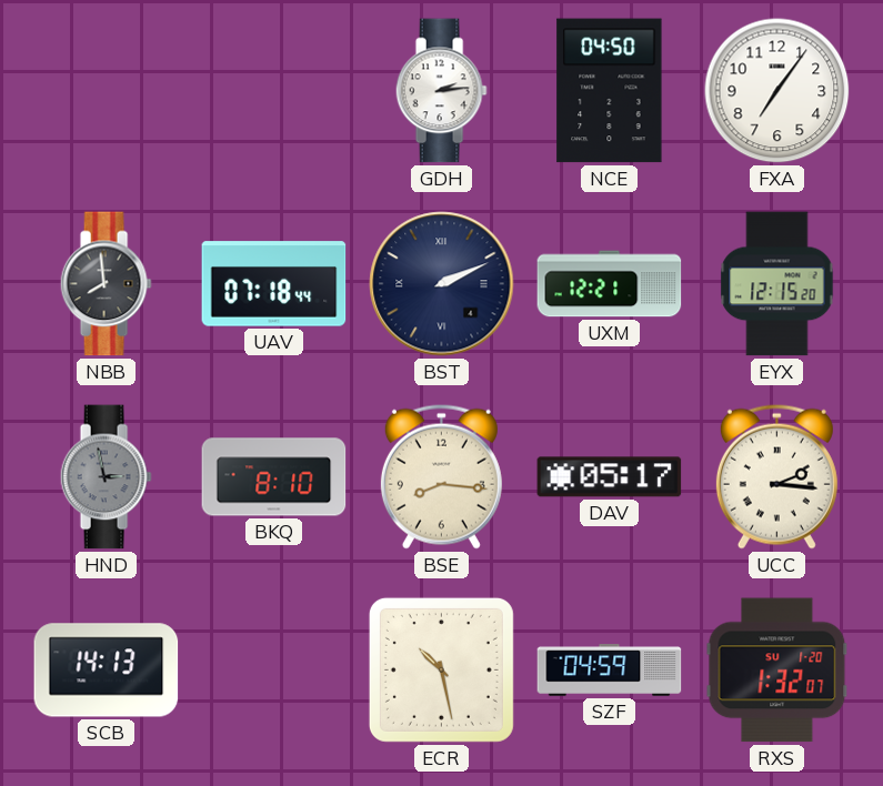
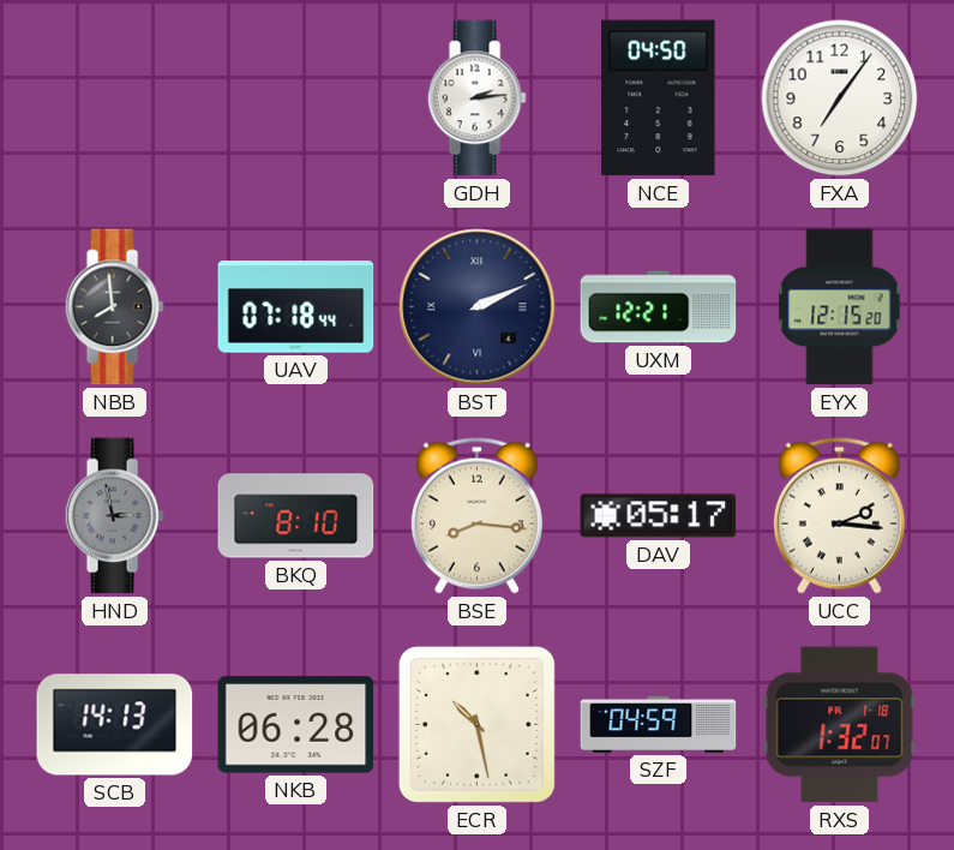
NKB: none -> 06:28
RXS date: SU 1-20 -> FR 1-18
